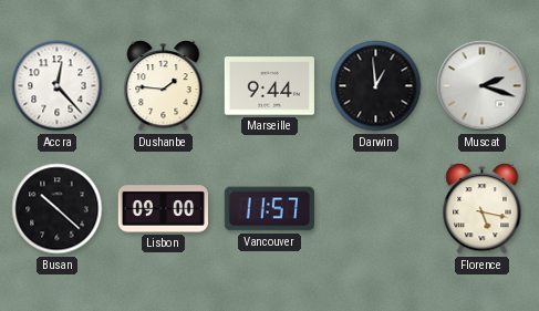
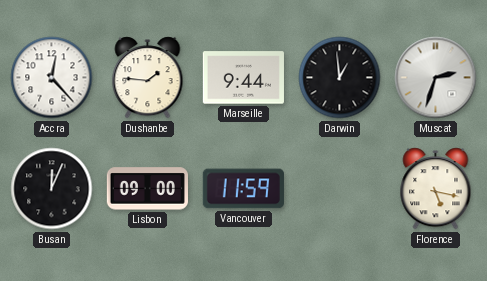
Muscat: 2:18 -> 2:33
Busan: 10:22 -> 12:04
Vancouver: 11:57 -> 11:59
